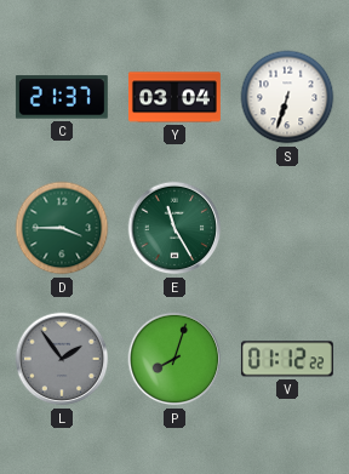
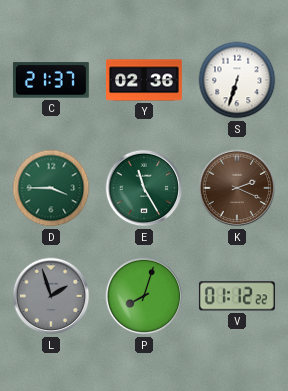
Y: 03:04 -> 02:36
K: none -> 2:19
L: 1:54 -> 1:57
